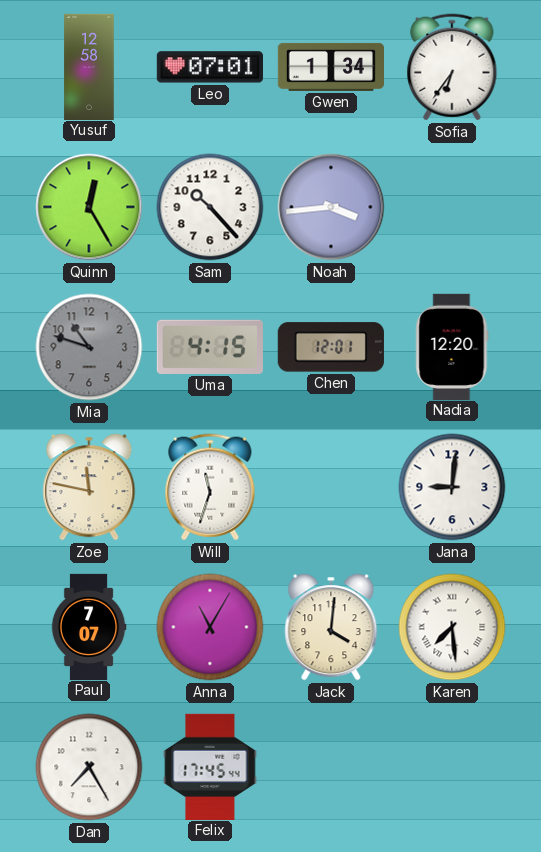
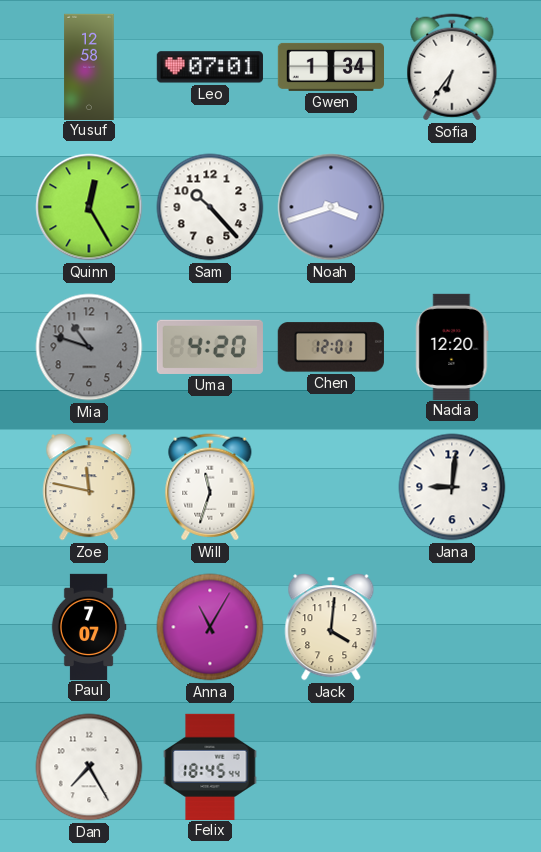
Noah: 3:44 -> 3:42
Uma: 4:15 -> 4:20
Karen: 7:29 -> none
Felix: 17:45 -> 18:45
